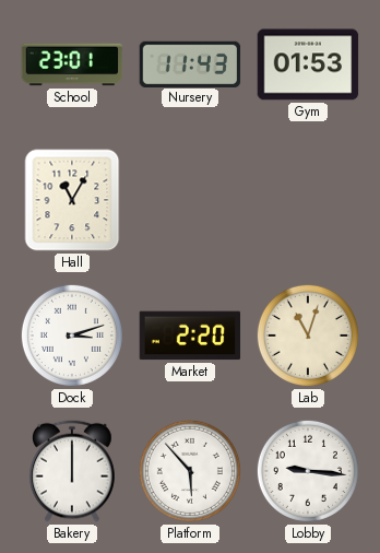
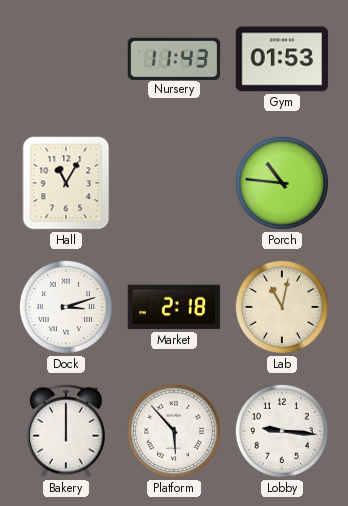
School: 23:01 -> none
Porch: none -> 10:46
Market: 2:20 -> 2:18
Lab: 11:03 -> 11:02
